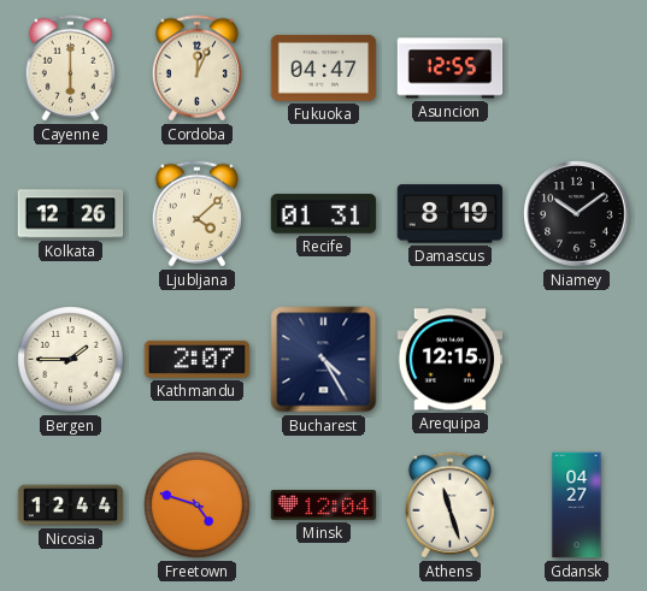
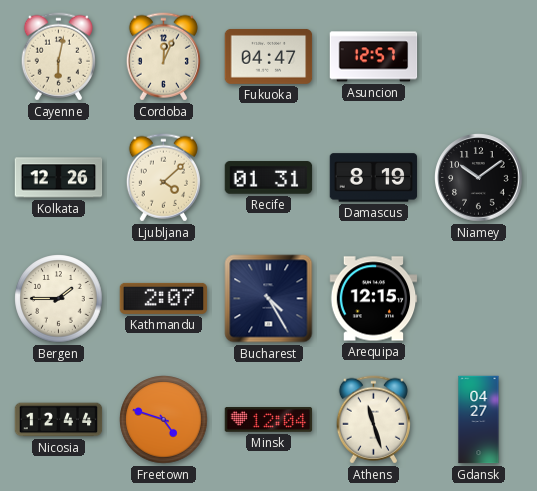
Cayenne: 6:00 -> 6:02
Asuncion: 12:55 -> 12:57
